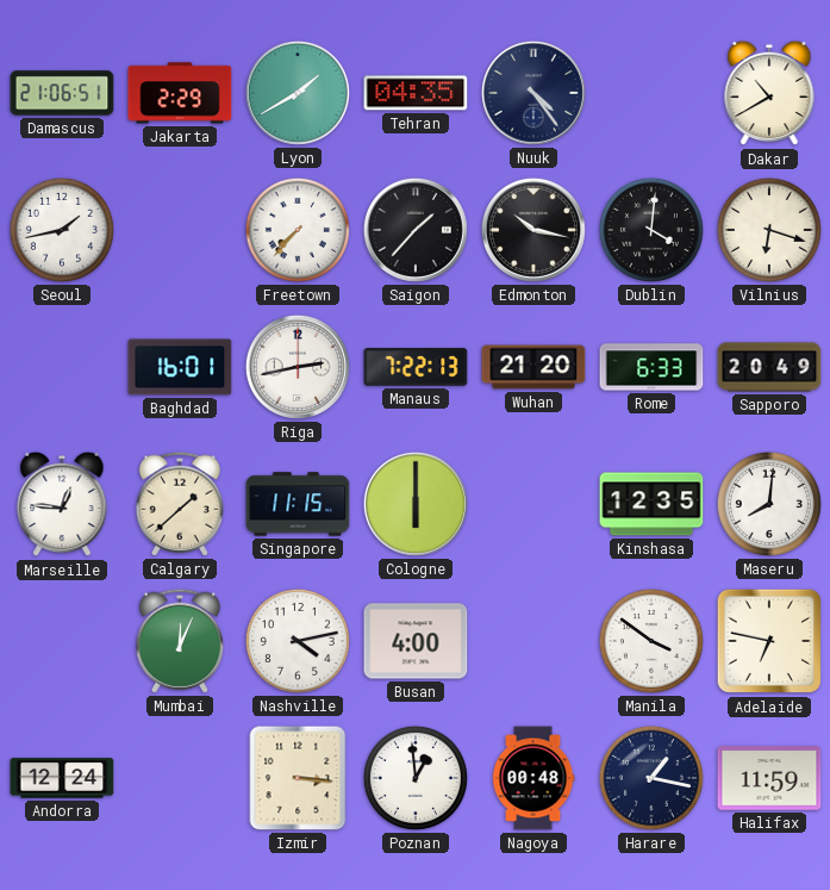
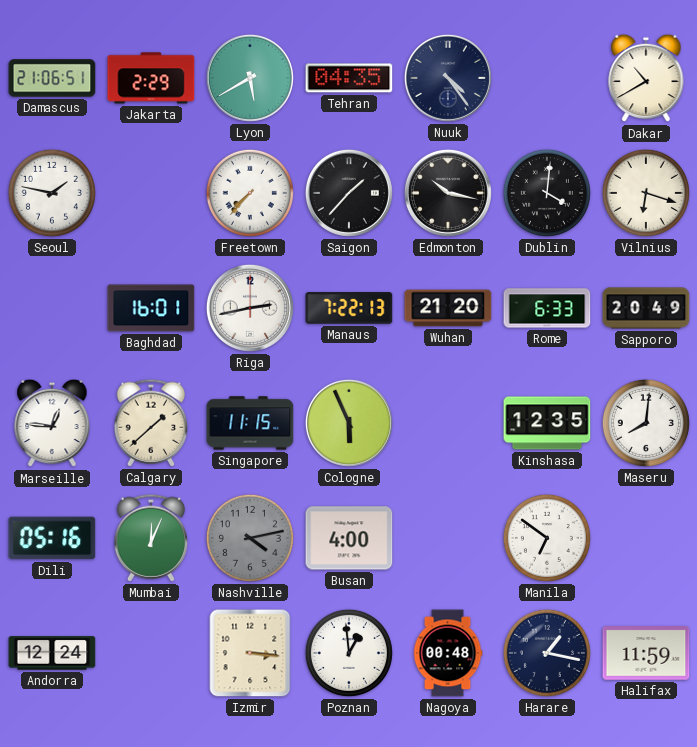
Lyon: 1:40 -> 5:40
Seoul: 1:43 -> 1:47
Cologne: 6:00 -> 5:56
Dili: none -> 05:16
Nashville dial: white -> grey
Manila: 3:51 -> 6:51
Adelaide: 6:47 -> none
